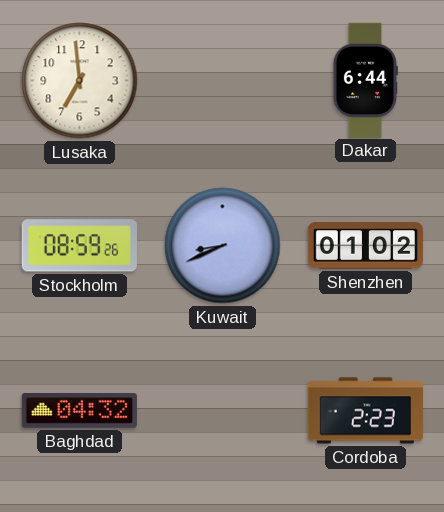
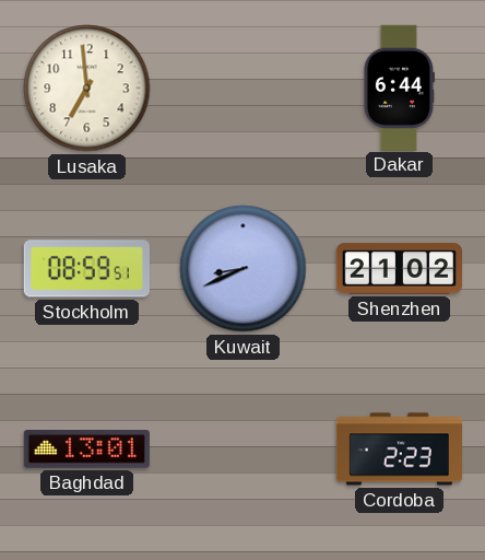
Stockholm: 08:59:26 -> 08:59:51
Shenzhen: 01:02 -> 21:02
Baghdad: 04:32 -> 13:01
